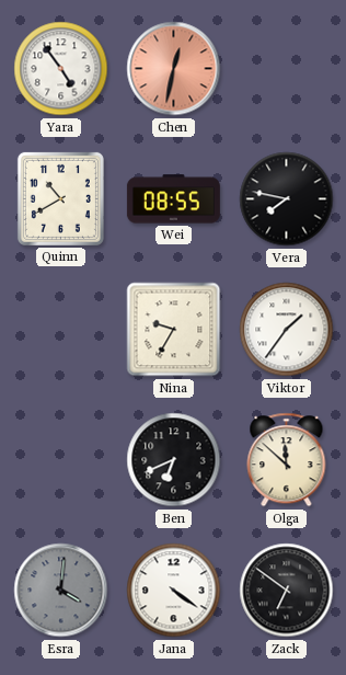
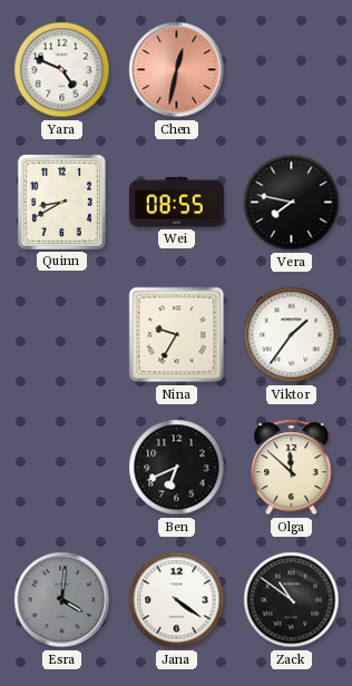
Yara: 4:54 -> 4:49
Quinn: 10:40 -> 8:40
Zack: 6:51 -> 10:51
